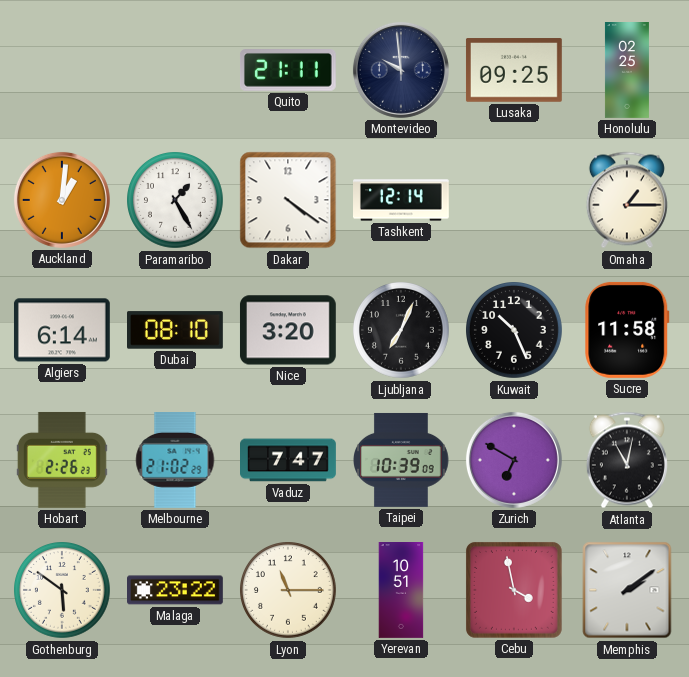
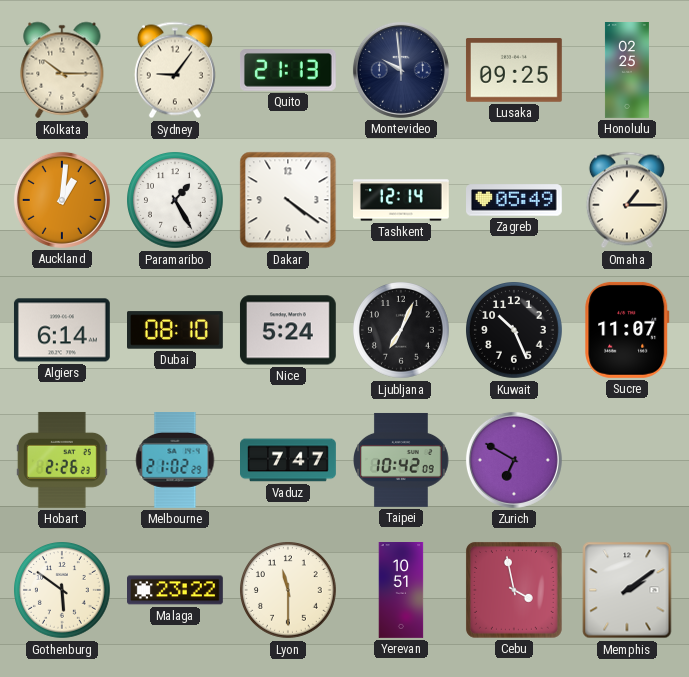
Kolkata: none -> 10:15
Sydney: none -> 9:06
Quito: 21:11 -> 21:13
Zagreb: none -> 05:49
Nice: 3:20 -> 5:24
Sucre: 11:58 -> 11:07
Taipei: 10:39 -> 10:42
Atlanta: 11:02 -> none
Lyon: 11:15 -> 11:30
